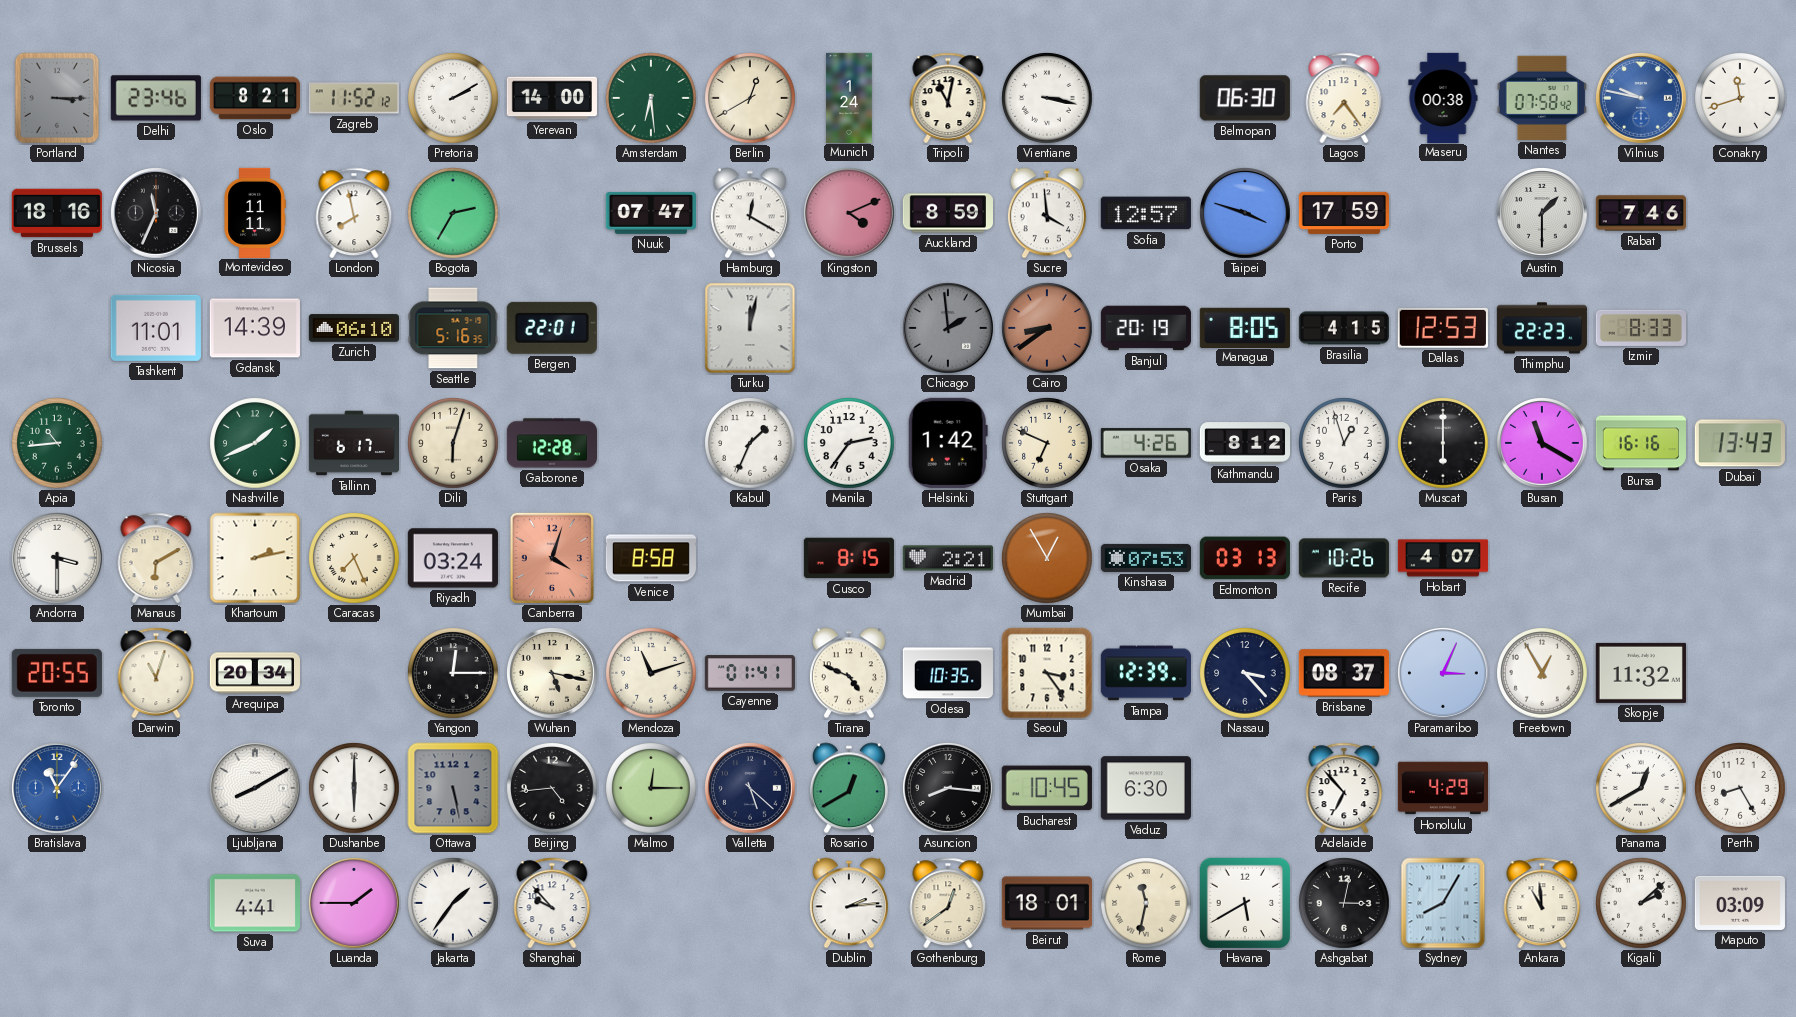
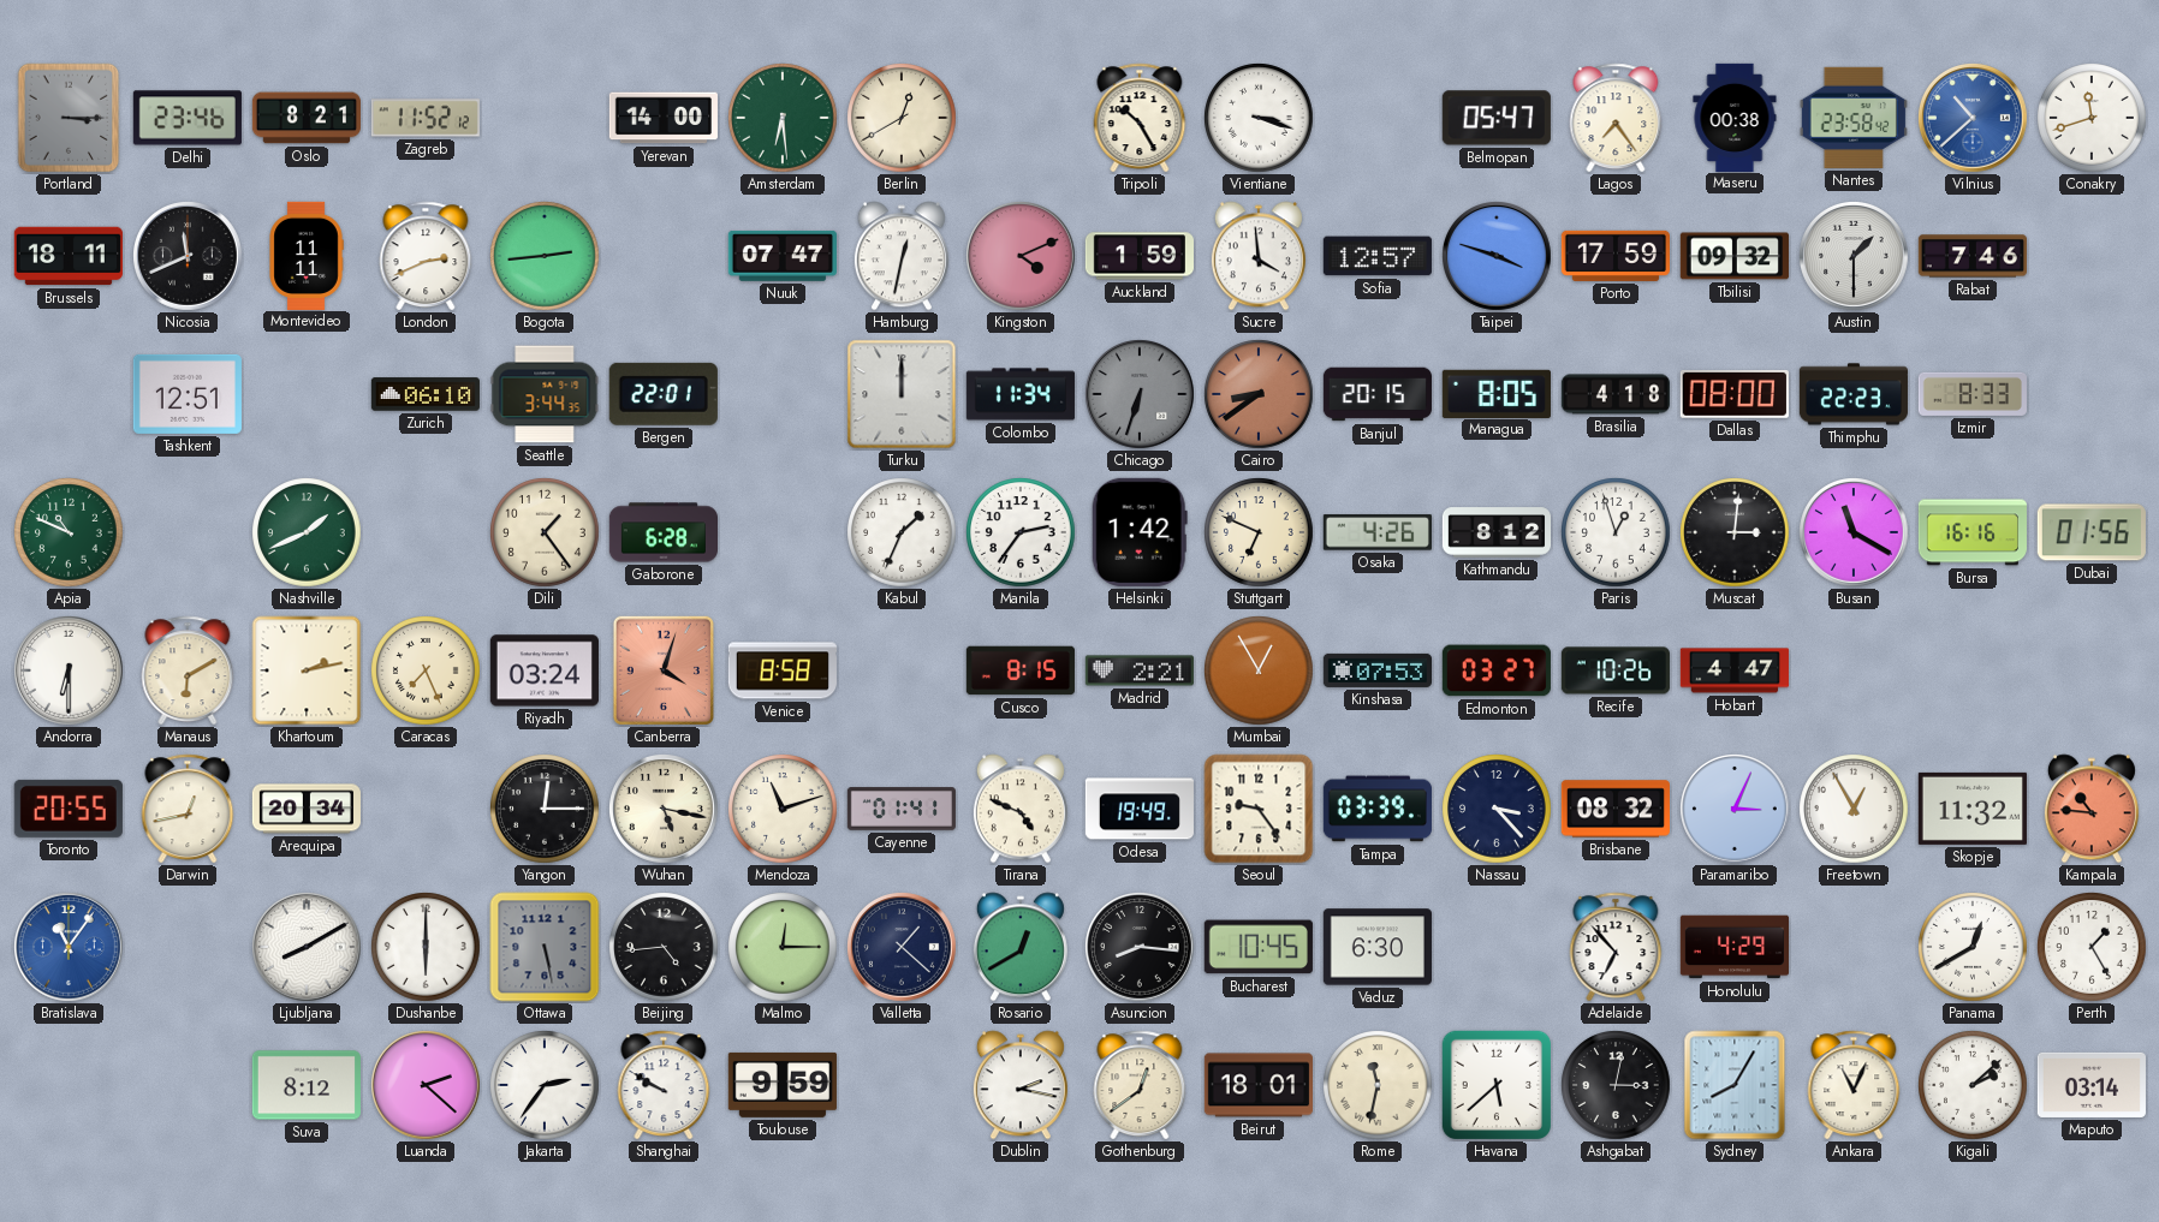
Pretoria: 2:10 -> none
Munich: 1:24 -> none
Tripoli: 11:02 -> 10:25
Vientiane: 3:17 -> 3:18
Belmopan: 06:30 -> 05:47
Nantes: 07:58 -> 23:58
Vilnius: 9:47 -> 10:38
Brussels: 18:16 -> 18:11
Nicosia: 11:34 -> 11:41
London: 7:58 -> 2:41
Bogota: 2:35 -> 2:44
Hamburg: 12:20 -> 12:32
Auckland: 8:59 -> 1:59
Tbilisi: none -> 09:32
Tashkent: 11:01 -> 12:51
Gdansk: 14:39 -> none
Seattle: 5:16 -> 3:44
Turku: 12:02 -> 12:00
Colombo: none -> 11:34
Chicago: 1:59 -> 6:33
Banjul: 20:19 -> 20:15
Brasilia: 4:15 -> 4:18
Dallas: 12:53 -> 08:00
Apia: 10:44 -> 10:49
Tallinn: 6:17 -> none
Dili: 6:03 -> 1:24
Gaborone: 12:28 -> 6:28
Muscat: 6:00 -> 3:01
Dubai: 13:43 -> 01:56
Andorra: 3:30 -> 6:30
Edmonton: 03:13 -> 03:27
Hobart: 4:07 -> 4:47
Darwin: 11:03 -> 12:43
Odesa: 10:35 -> 19:49
Seoul: 3:24 -> 9:24
Tampa: 12:39 -> 03:39
Brisbane: 08:37 -> 08:32
Kampala: none -> 10:46
Valletta: 5:22 -> 1:22
Perth: 8:25 -> 1:25
Suva: 4:41 -> 8:12
Luanda: 1:45 -> 2:22
Jakarta: 1:36 -> 2:36
Shanghai: 9:53 -> 9:50
Toulouse: none -> 9:59
Dublin: 2:14 -> 2:17
Havana: 5:40 -> 5:38
Ankara: 10:59 -> 11:04
Maputo: 03:09 -> 03:14
